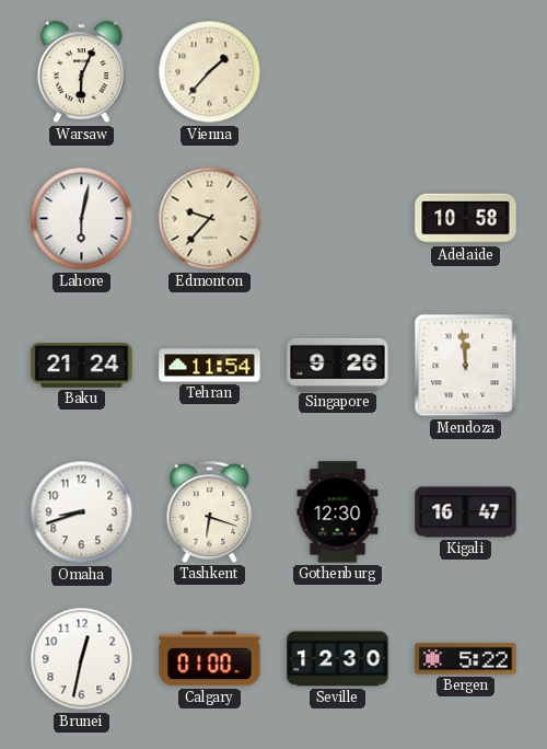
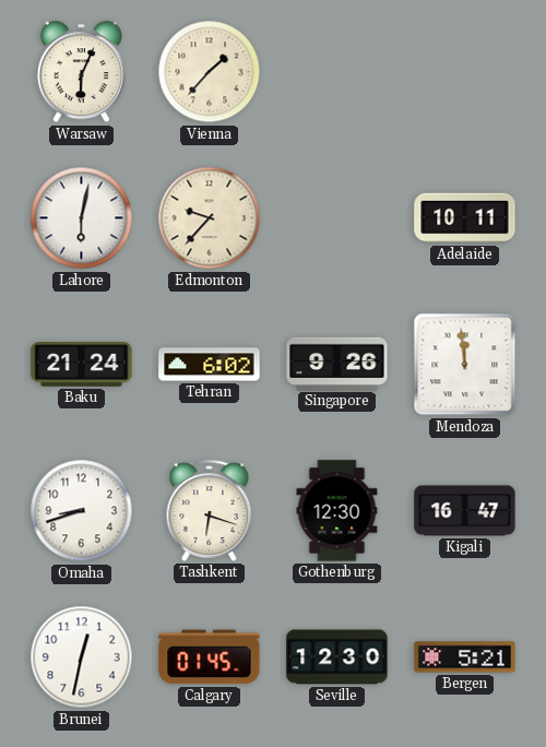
Adelaide: 10:58 -> 10:11
Tehran: 11:54 -> 6:02
Calgary: 01:00 -> 01:45
Bergen: 5:22 -> 5:21
